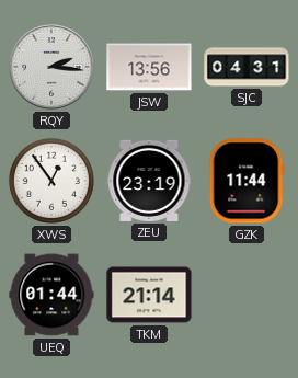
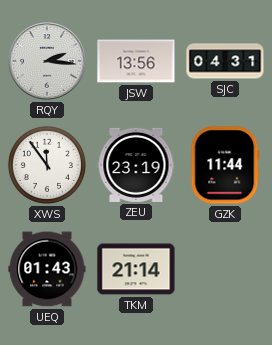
XWS: 12:54 -> 11:54
UEQ: 01:44 -> 01:43
